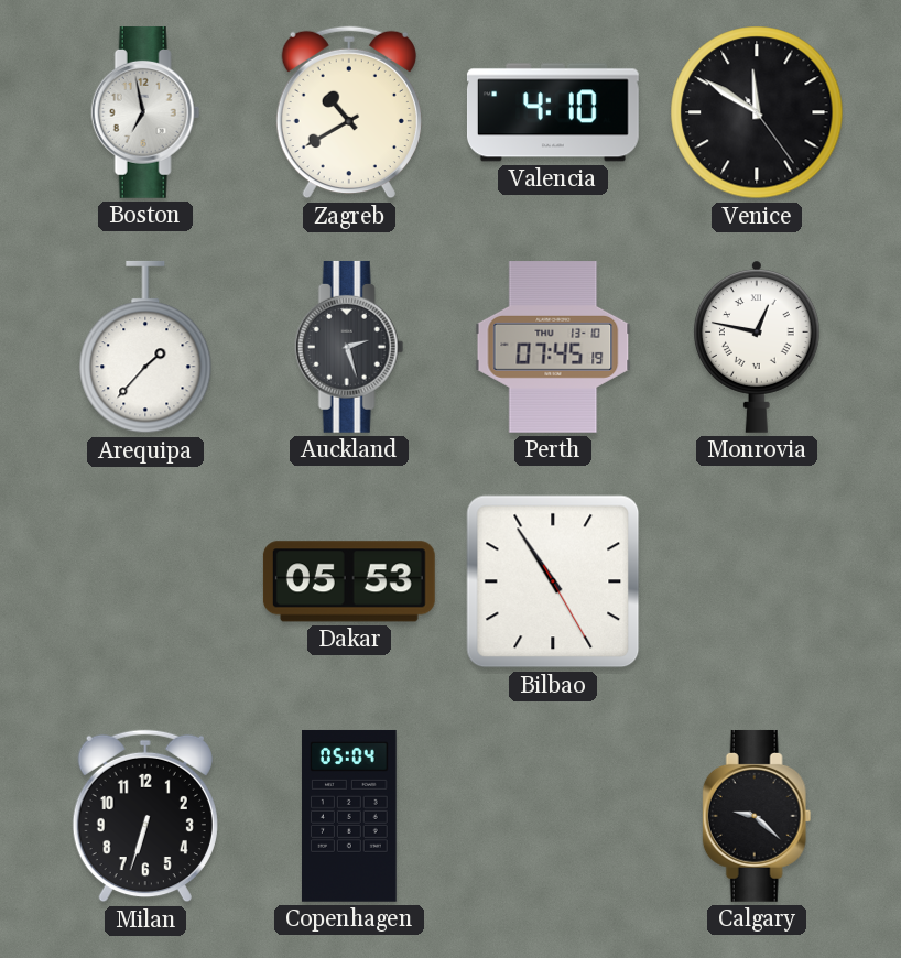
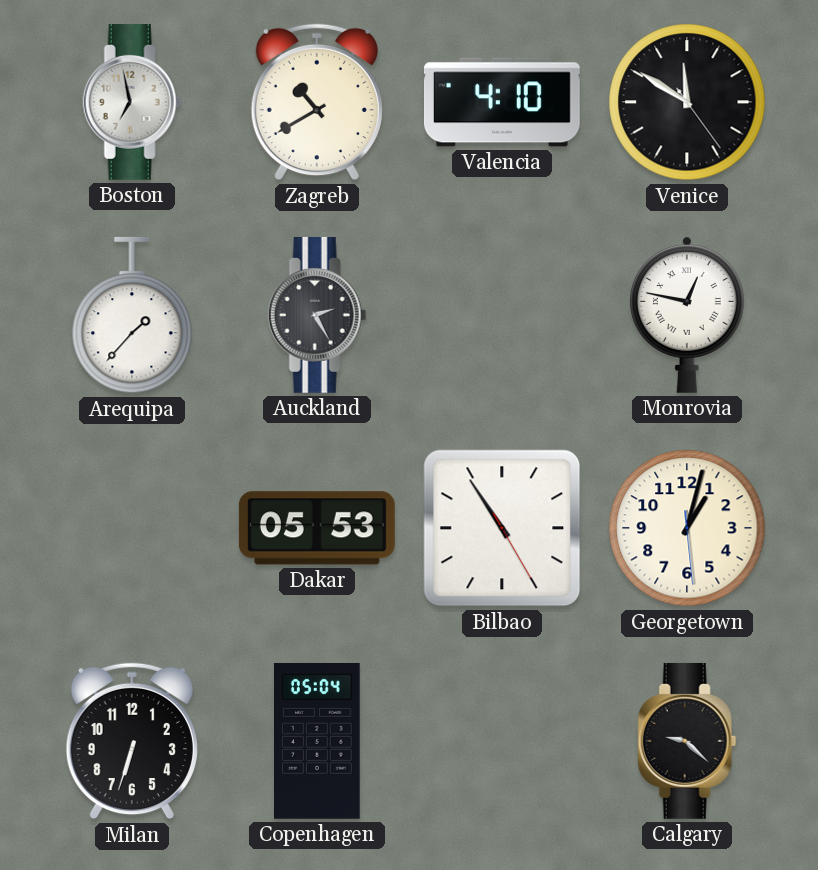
Auckland: 2:27 -> 2:25
Perth: 07:45 -> none
Georgetown: none -> 1:02
